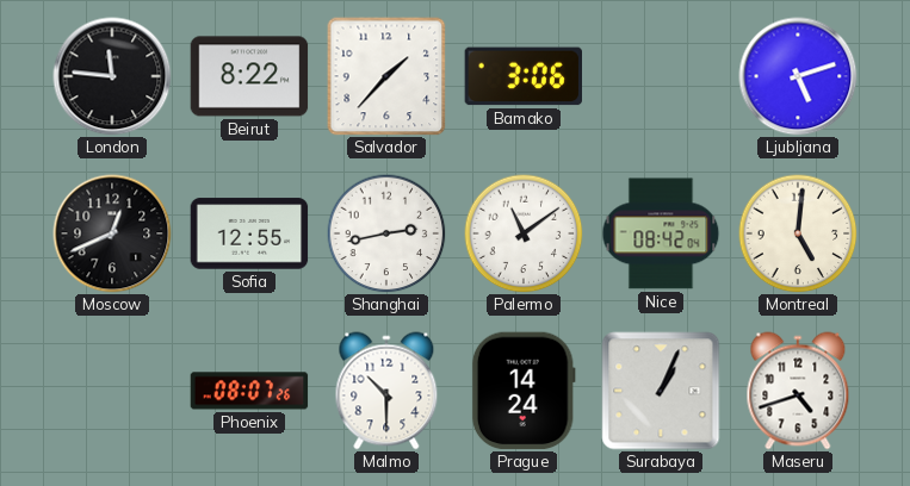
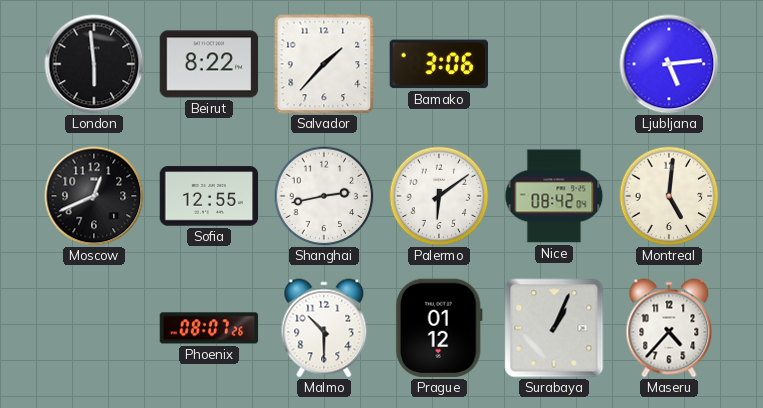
London: 11:46 -> 5:59
Ljubljana: 5:12 -> 5:14
Palermo: 11:09 -> 6:09
Prague: 14:24 -> 01:12
Maseru: 4:42 -> 4:37
